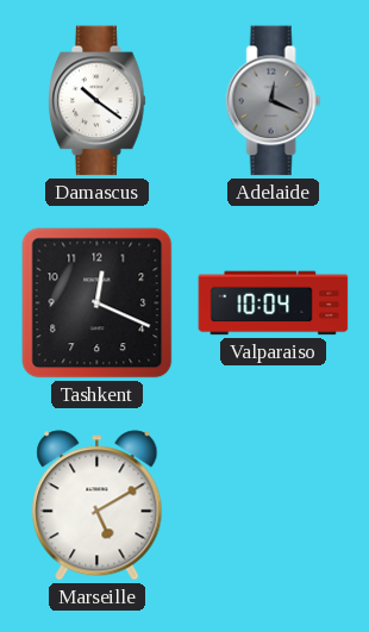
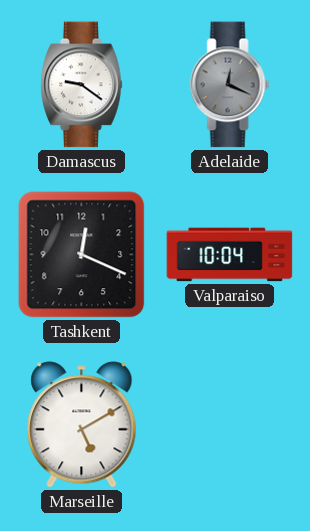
Damascus: 10:21 -> 9:21
